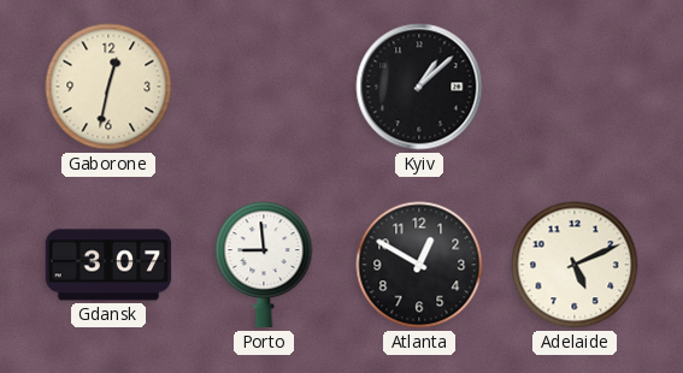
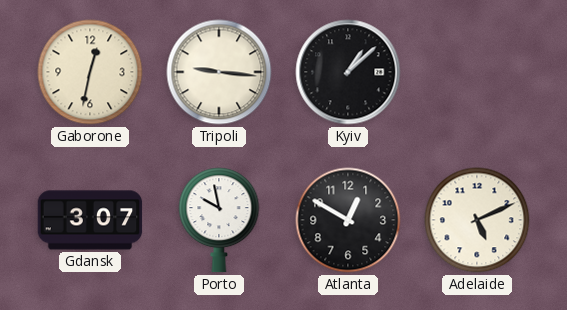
Tripoli: none -> 9:16
Porto: 8:59 -> 9:58
